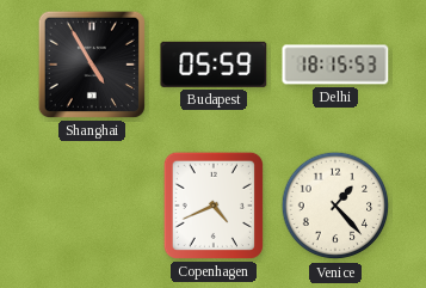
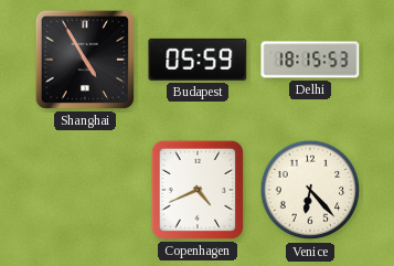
Venice: 1:23 -> 6:23
